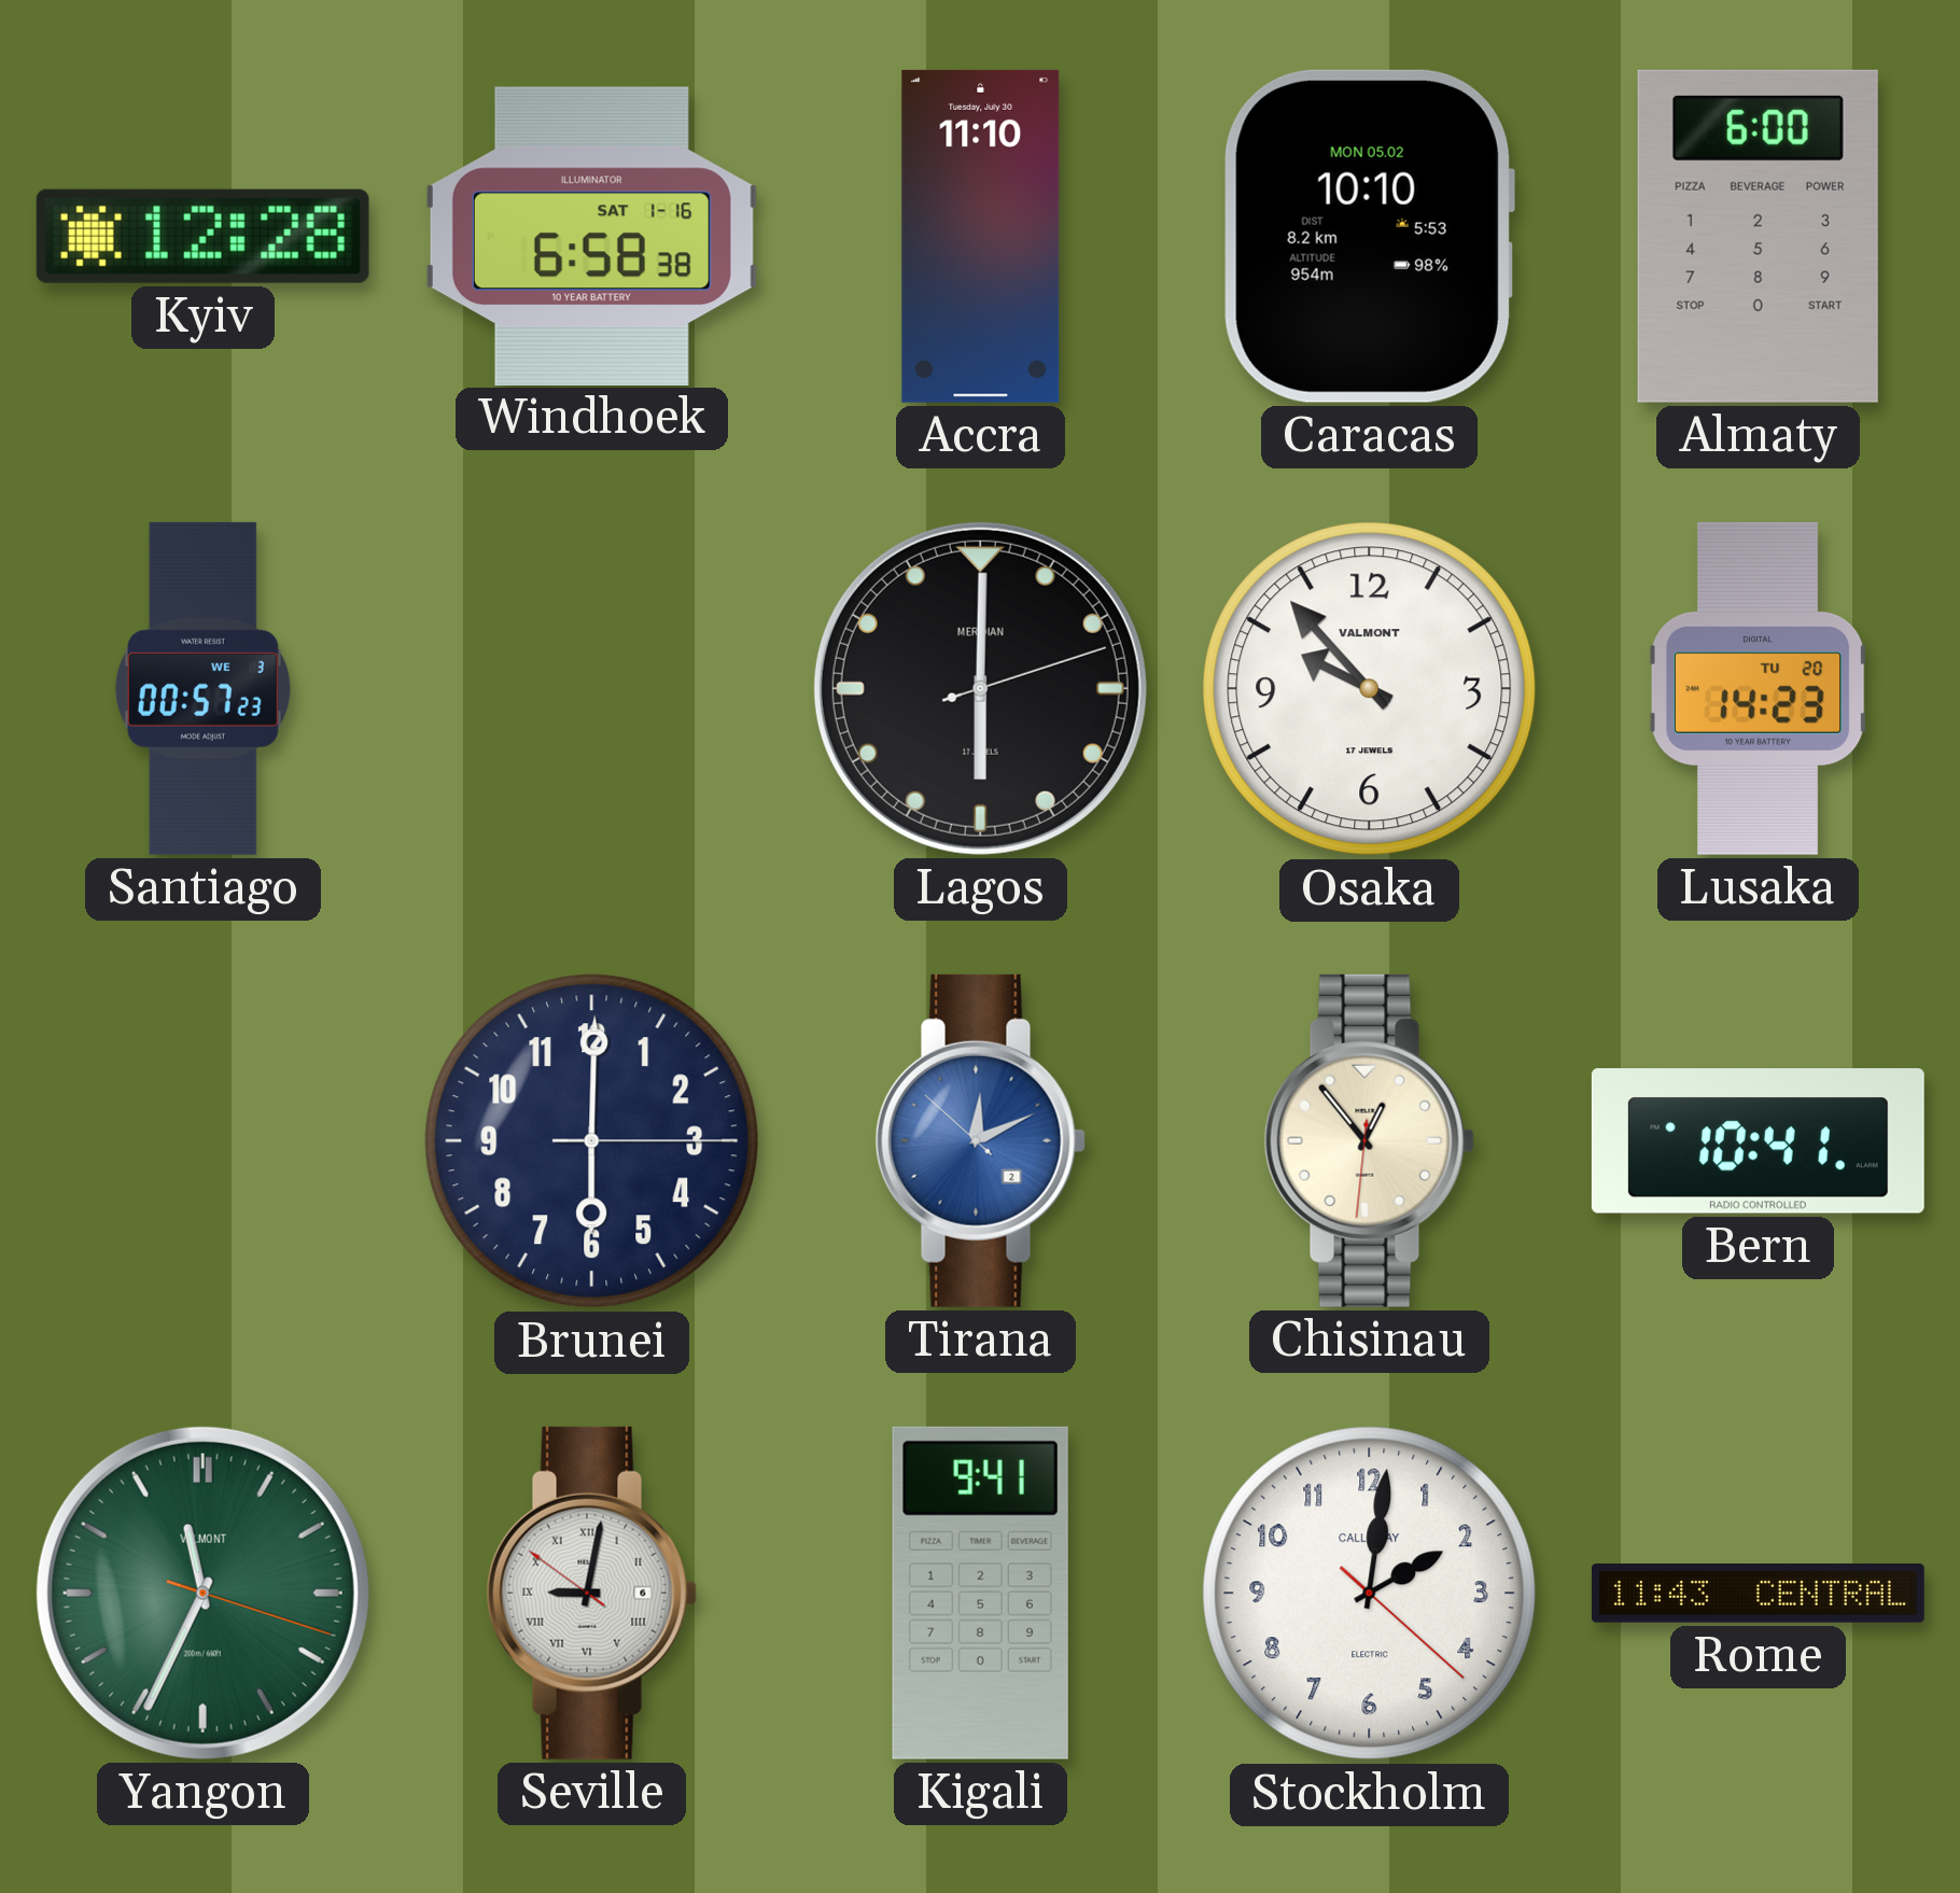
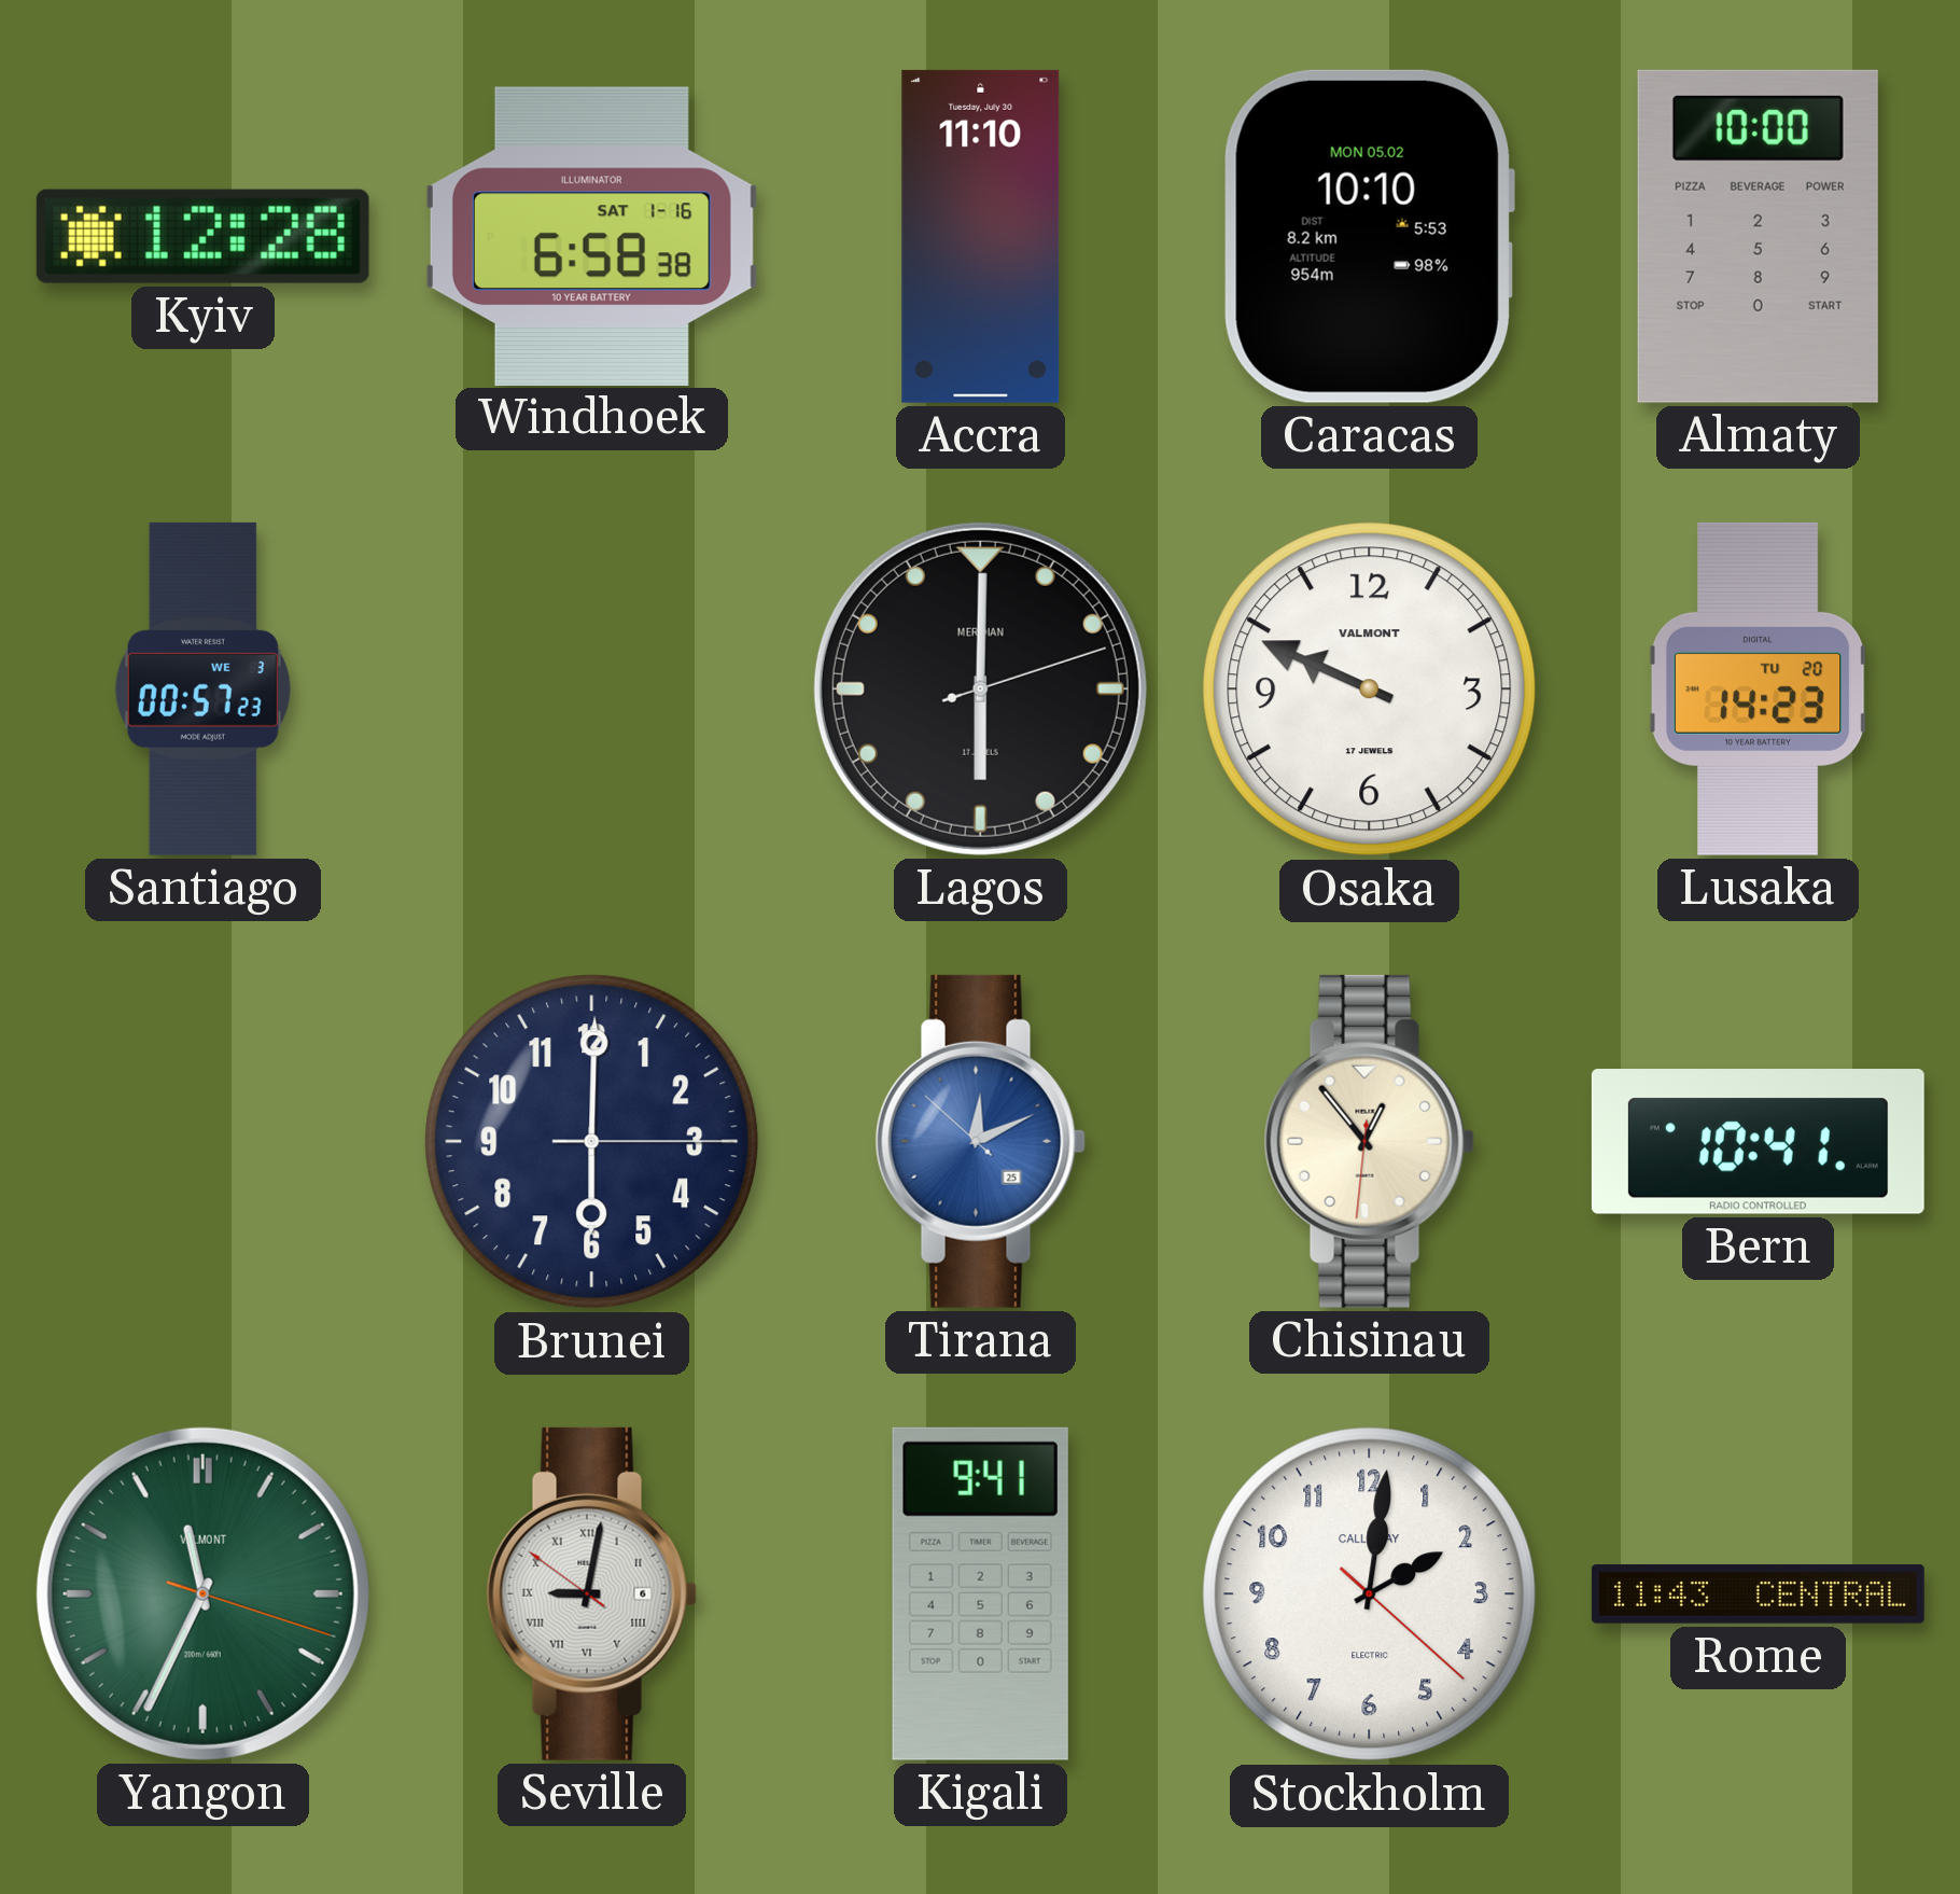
Almaty: 6:00 -> 10:00
Osaka: 9:53 -> 9:49
Tirana date: 2 -> 25
